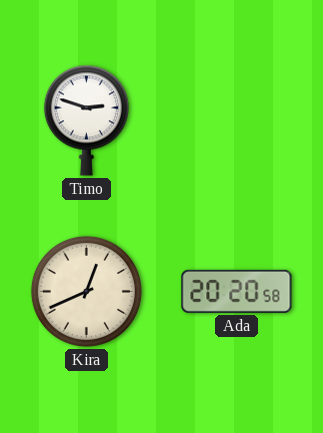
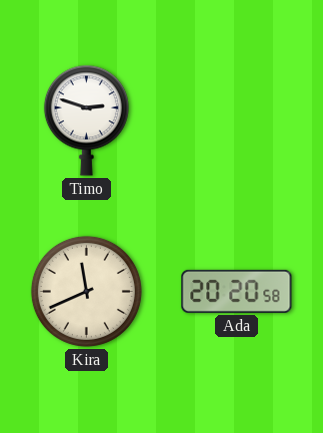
Kira: 12:41 -> 11:41
